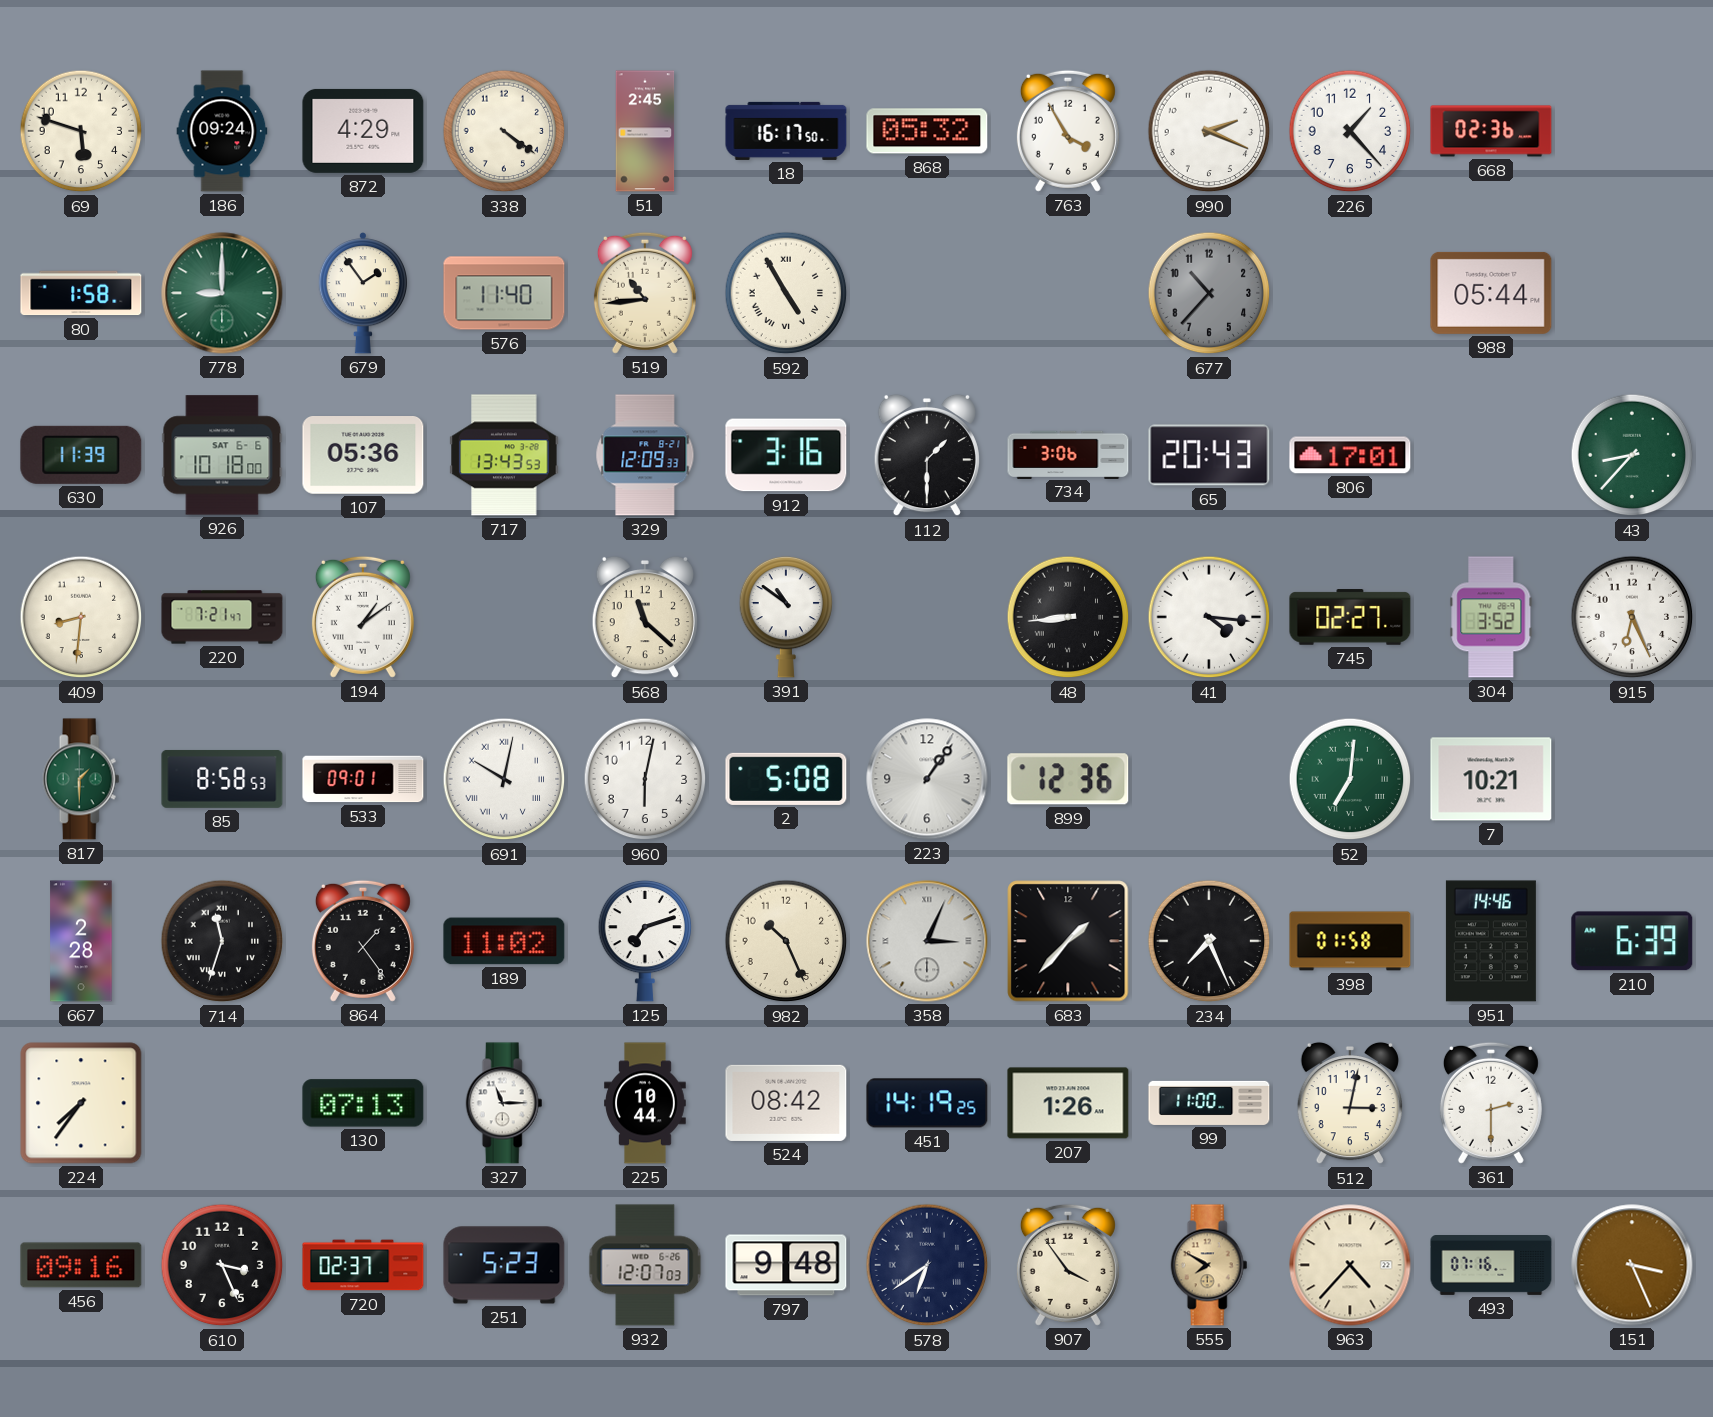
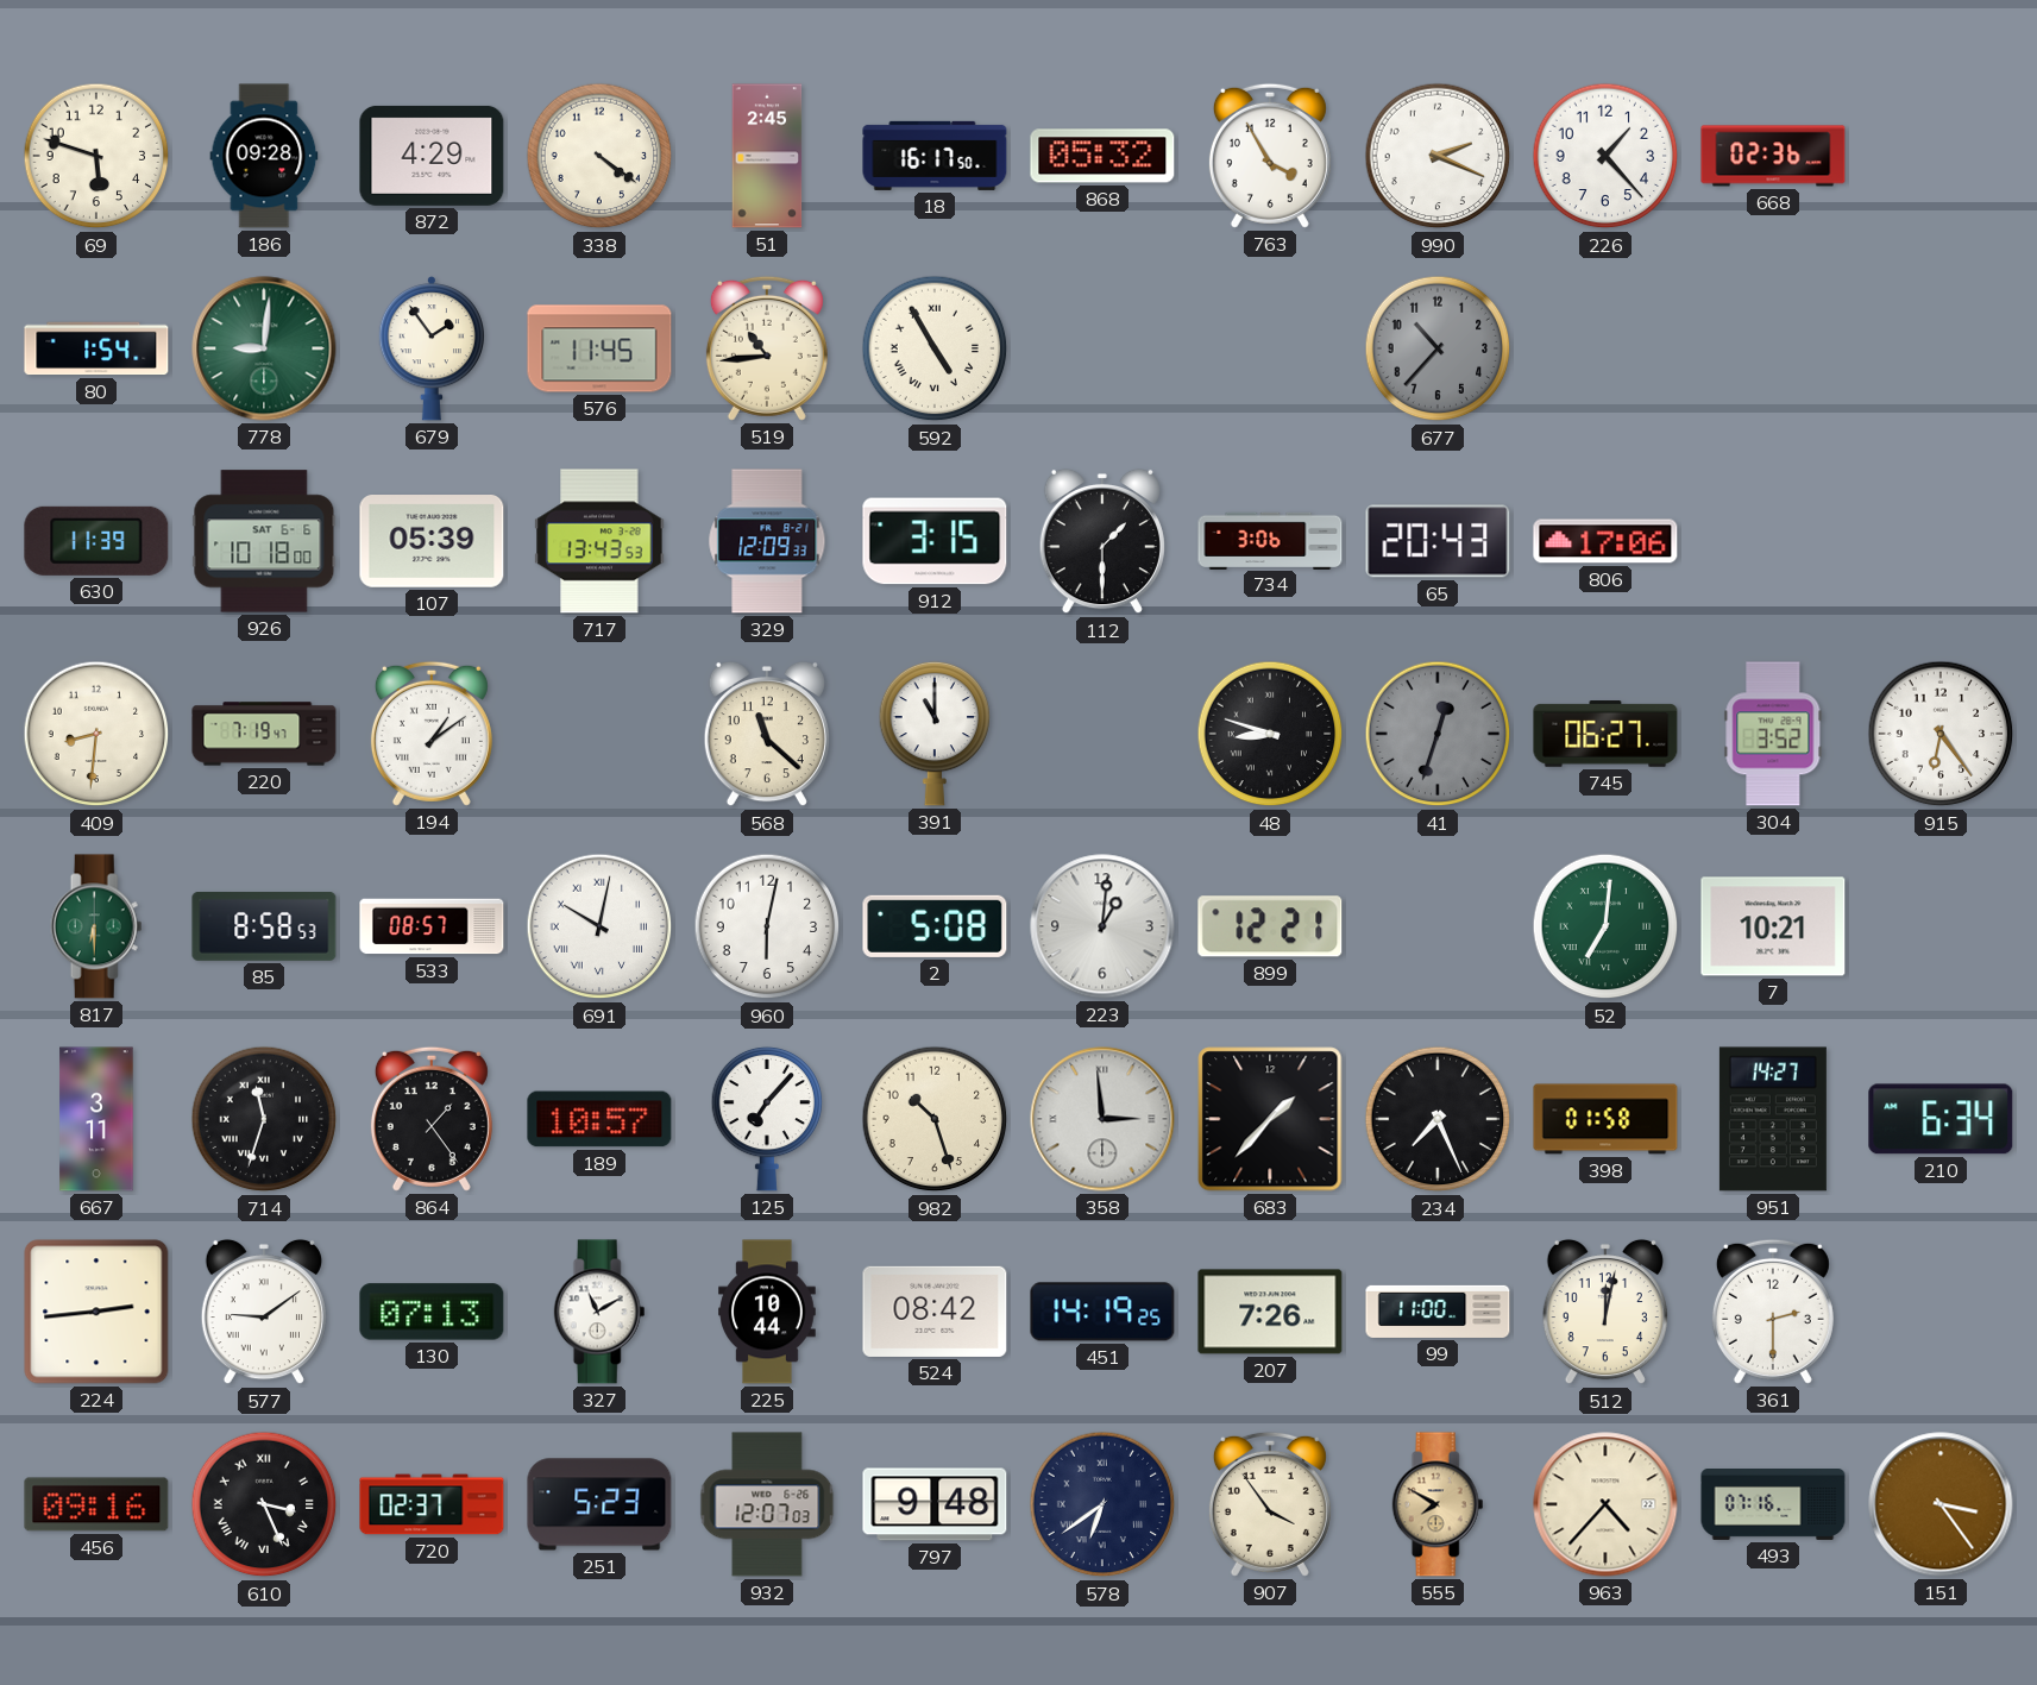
186: 09:24 -> 09:28
80: 1:58 -> 1:54
778: 9:00 -> 9:01
576: 11:40 -> 11:45
988: 05:44 -> none
107: 05:36 -> 05:39
912: 3:16 -> 3:15
806: 17:01 -> 17:06
43: 8:37 -> none
220: 7:21 -> 7:19
391: 10:51 -> 11:00
48: 8:44 -> 8:48
41: 4:16 -> 12:33
41 dial: white -> grey
745: 02:27 -> 06:27
915: 6:26 -> 6:24
817: 1:30 -> 6:30
533: 09:01 -> 08:57
223: 1:06 -> 1:01
899: 12:36 -> 12:21
667: 2:28 -> 3:11
189: 11:02 -> 10:57
125: 7:12 -> 7:07
982: 10:26 -> 10:27
358: 3:04 -> 2:59
951: 14:46 -> 14:27
210: 6:39 -> 6:34
224: 7:36 -> 2:44
577: none -> 9:09
327: 11:15 -> 11:10
207: 1:26 -> 7:26
512: 3:02 -> 12:02
610 numerals: Arabic -> Roman
151: 3:26 -> 3:24
